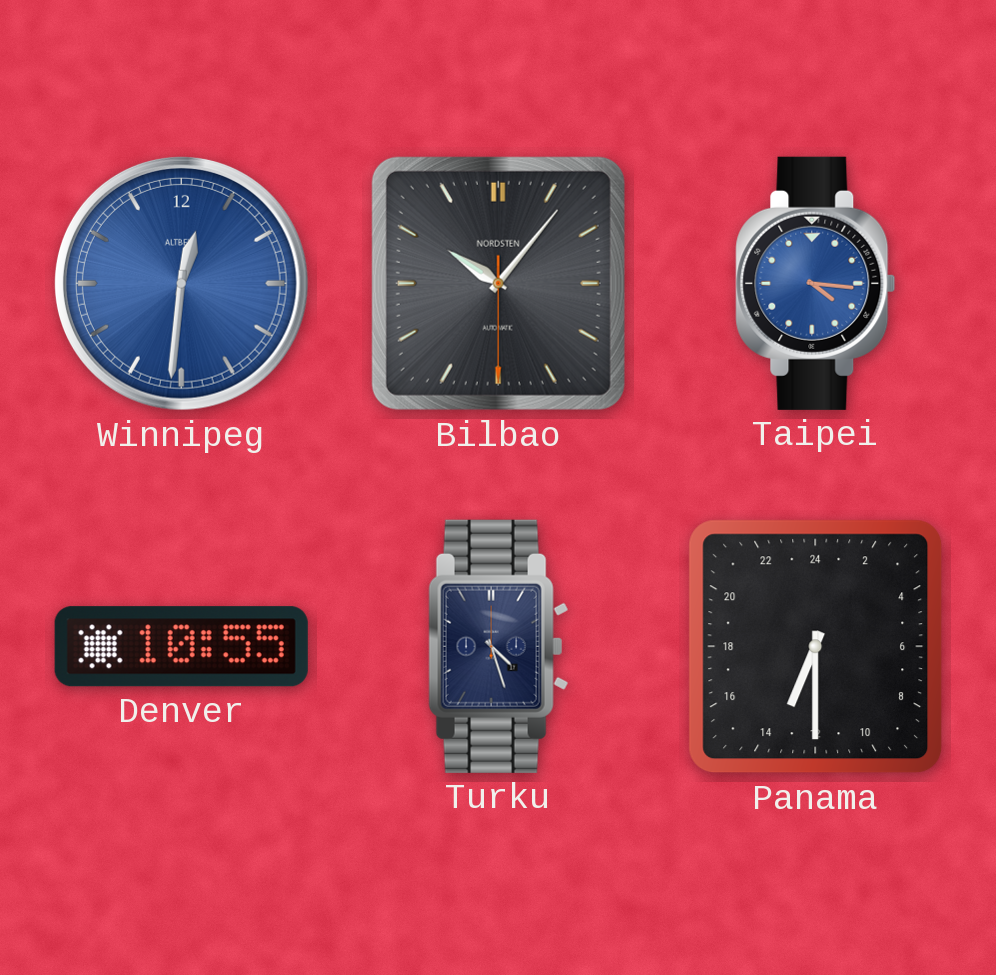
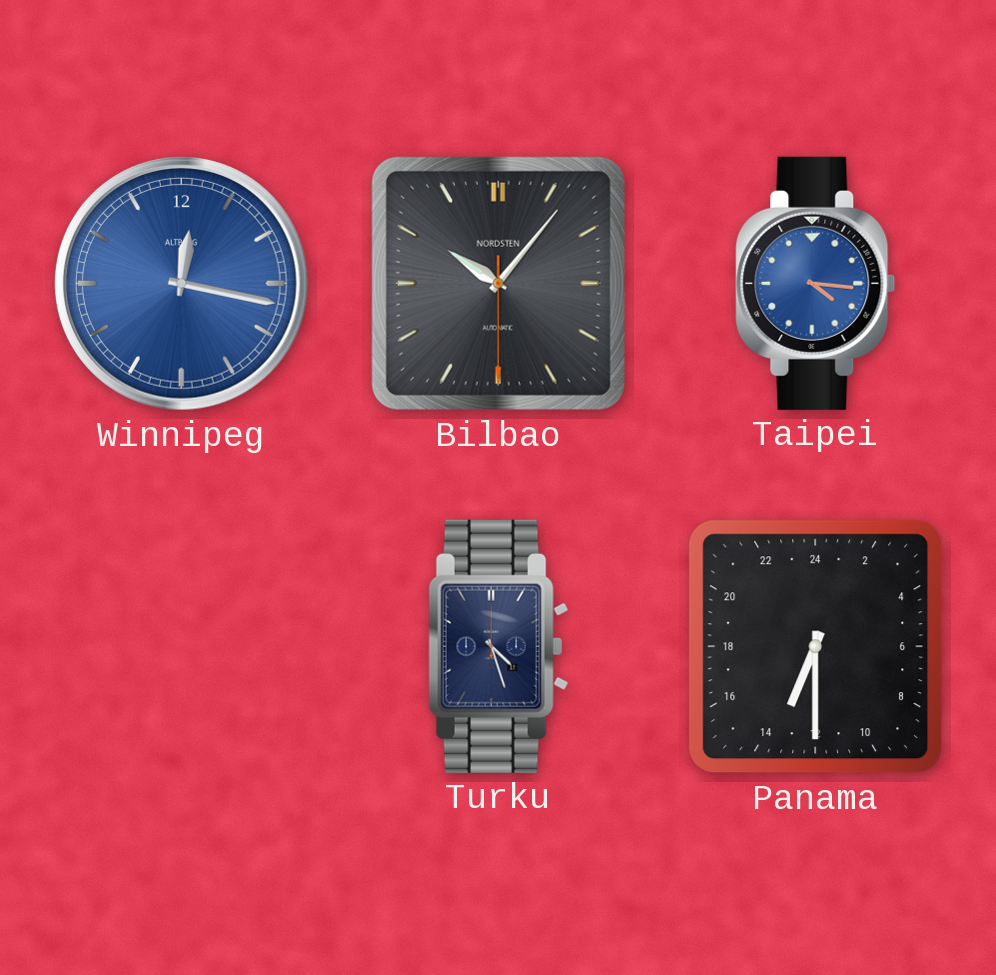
Winnipeg: 12:31 -> 12:17
Denver: 10:55 -> none
